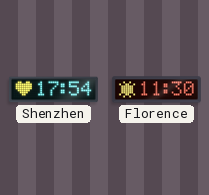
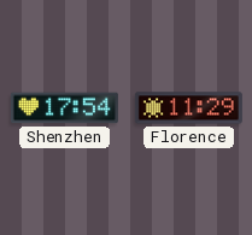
Florence: 11:30 -> 11:29
